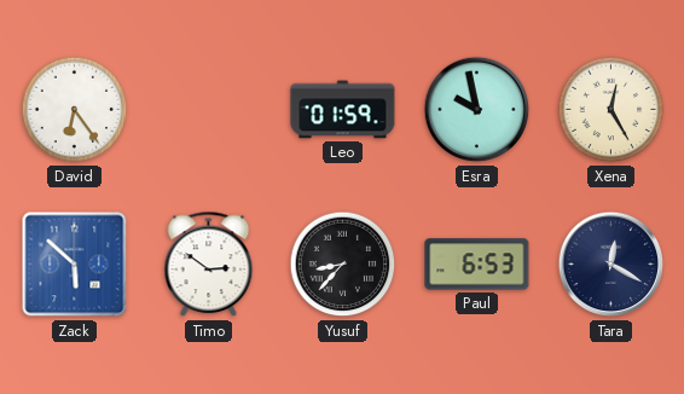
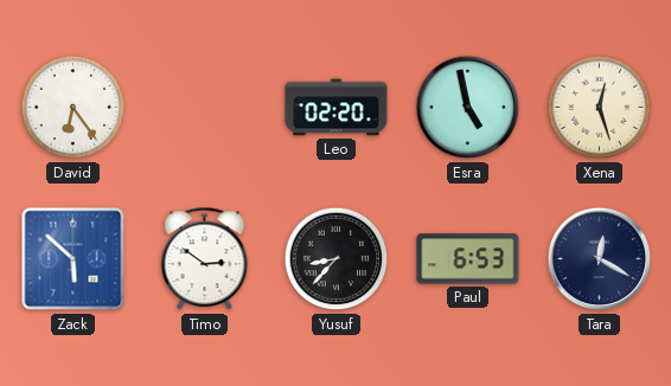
Leo: 01:59 -> 02:20
Esra: 9:58 -> 4:58
Xena: 12:25 -> 12:27
